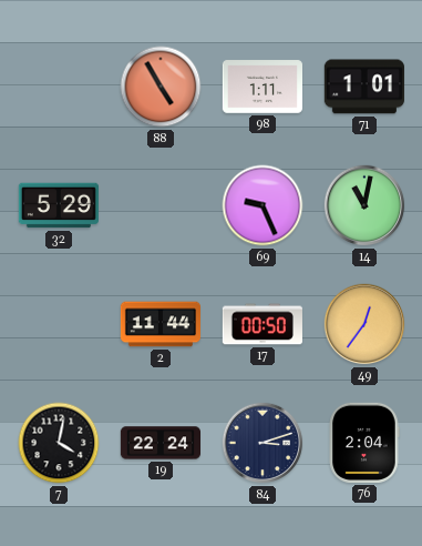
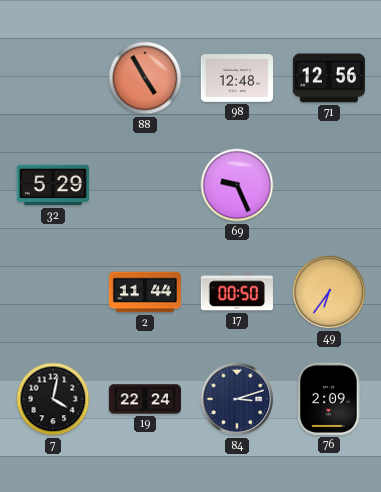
98: 1:11 -> 12:48
71: 1:01 -> 12:56
14: 11:02 -> none
49: 12:36 -> 6:36
76: 2:04 -> 2:09
